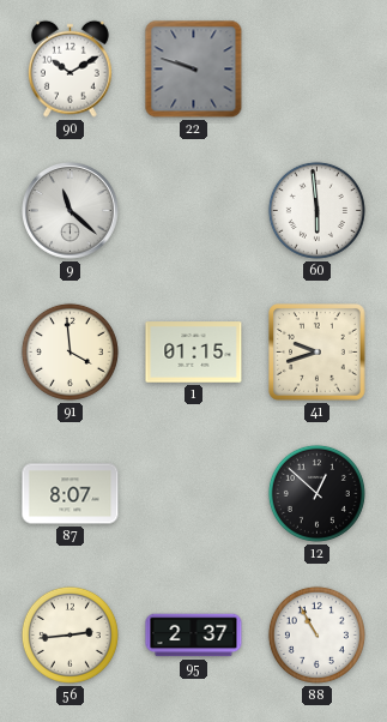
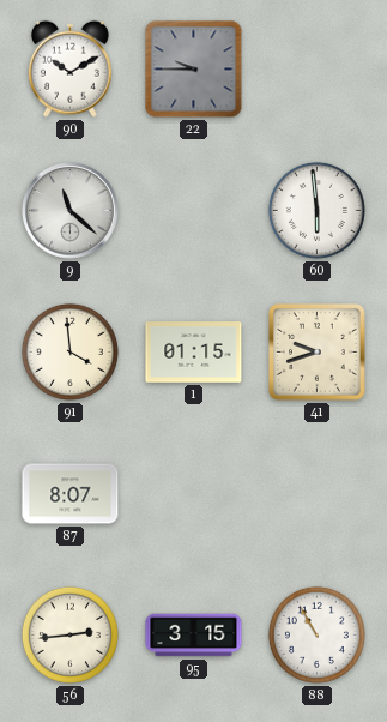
22: 9:48 -> 9:45
12: 12:52 -> none
95: 2:37 -> 3:15
